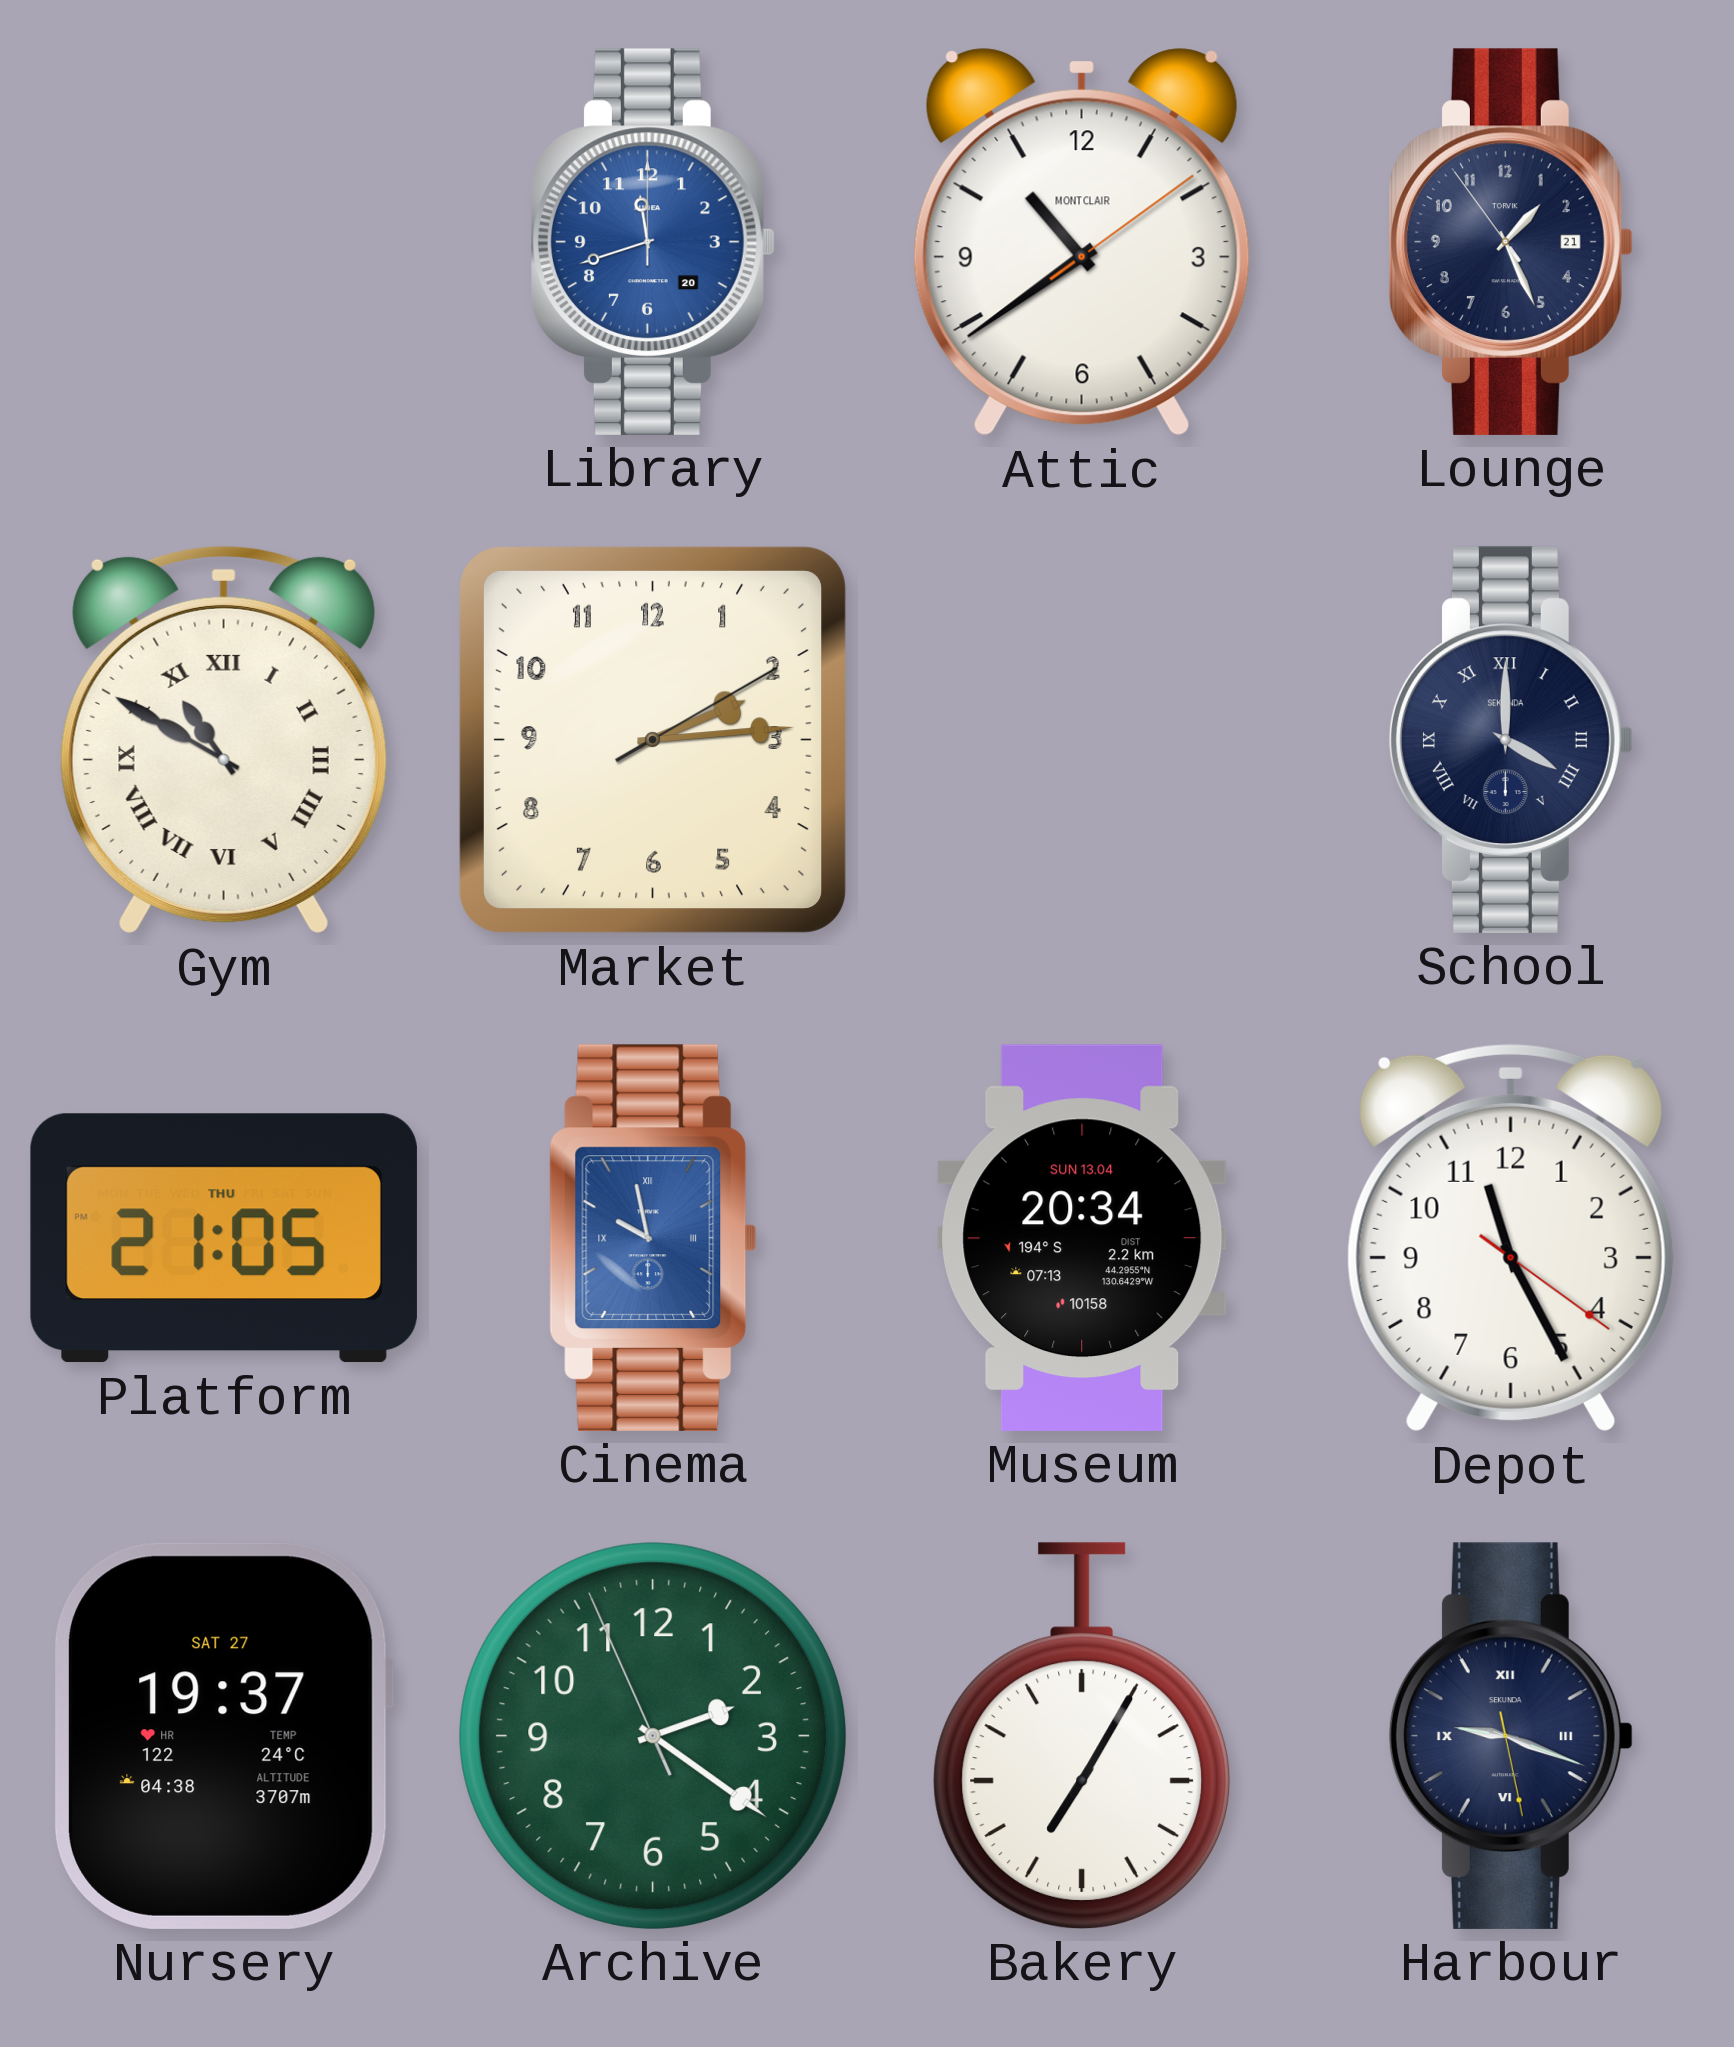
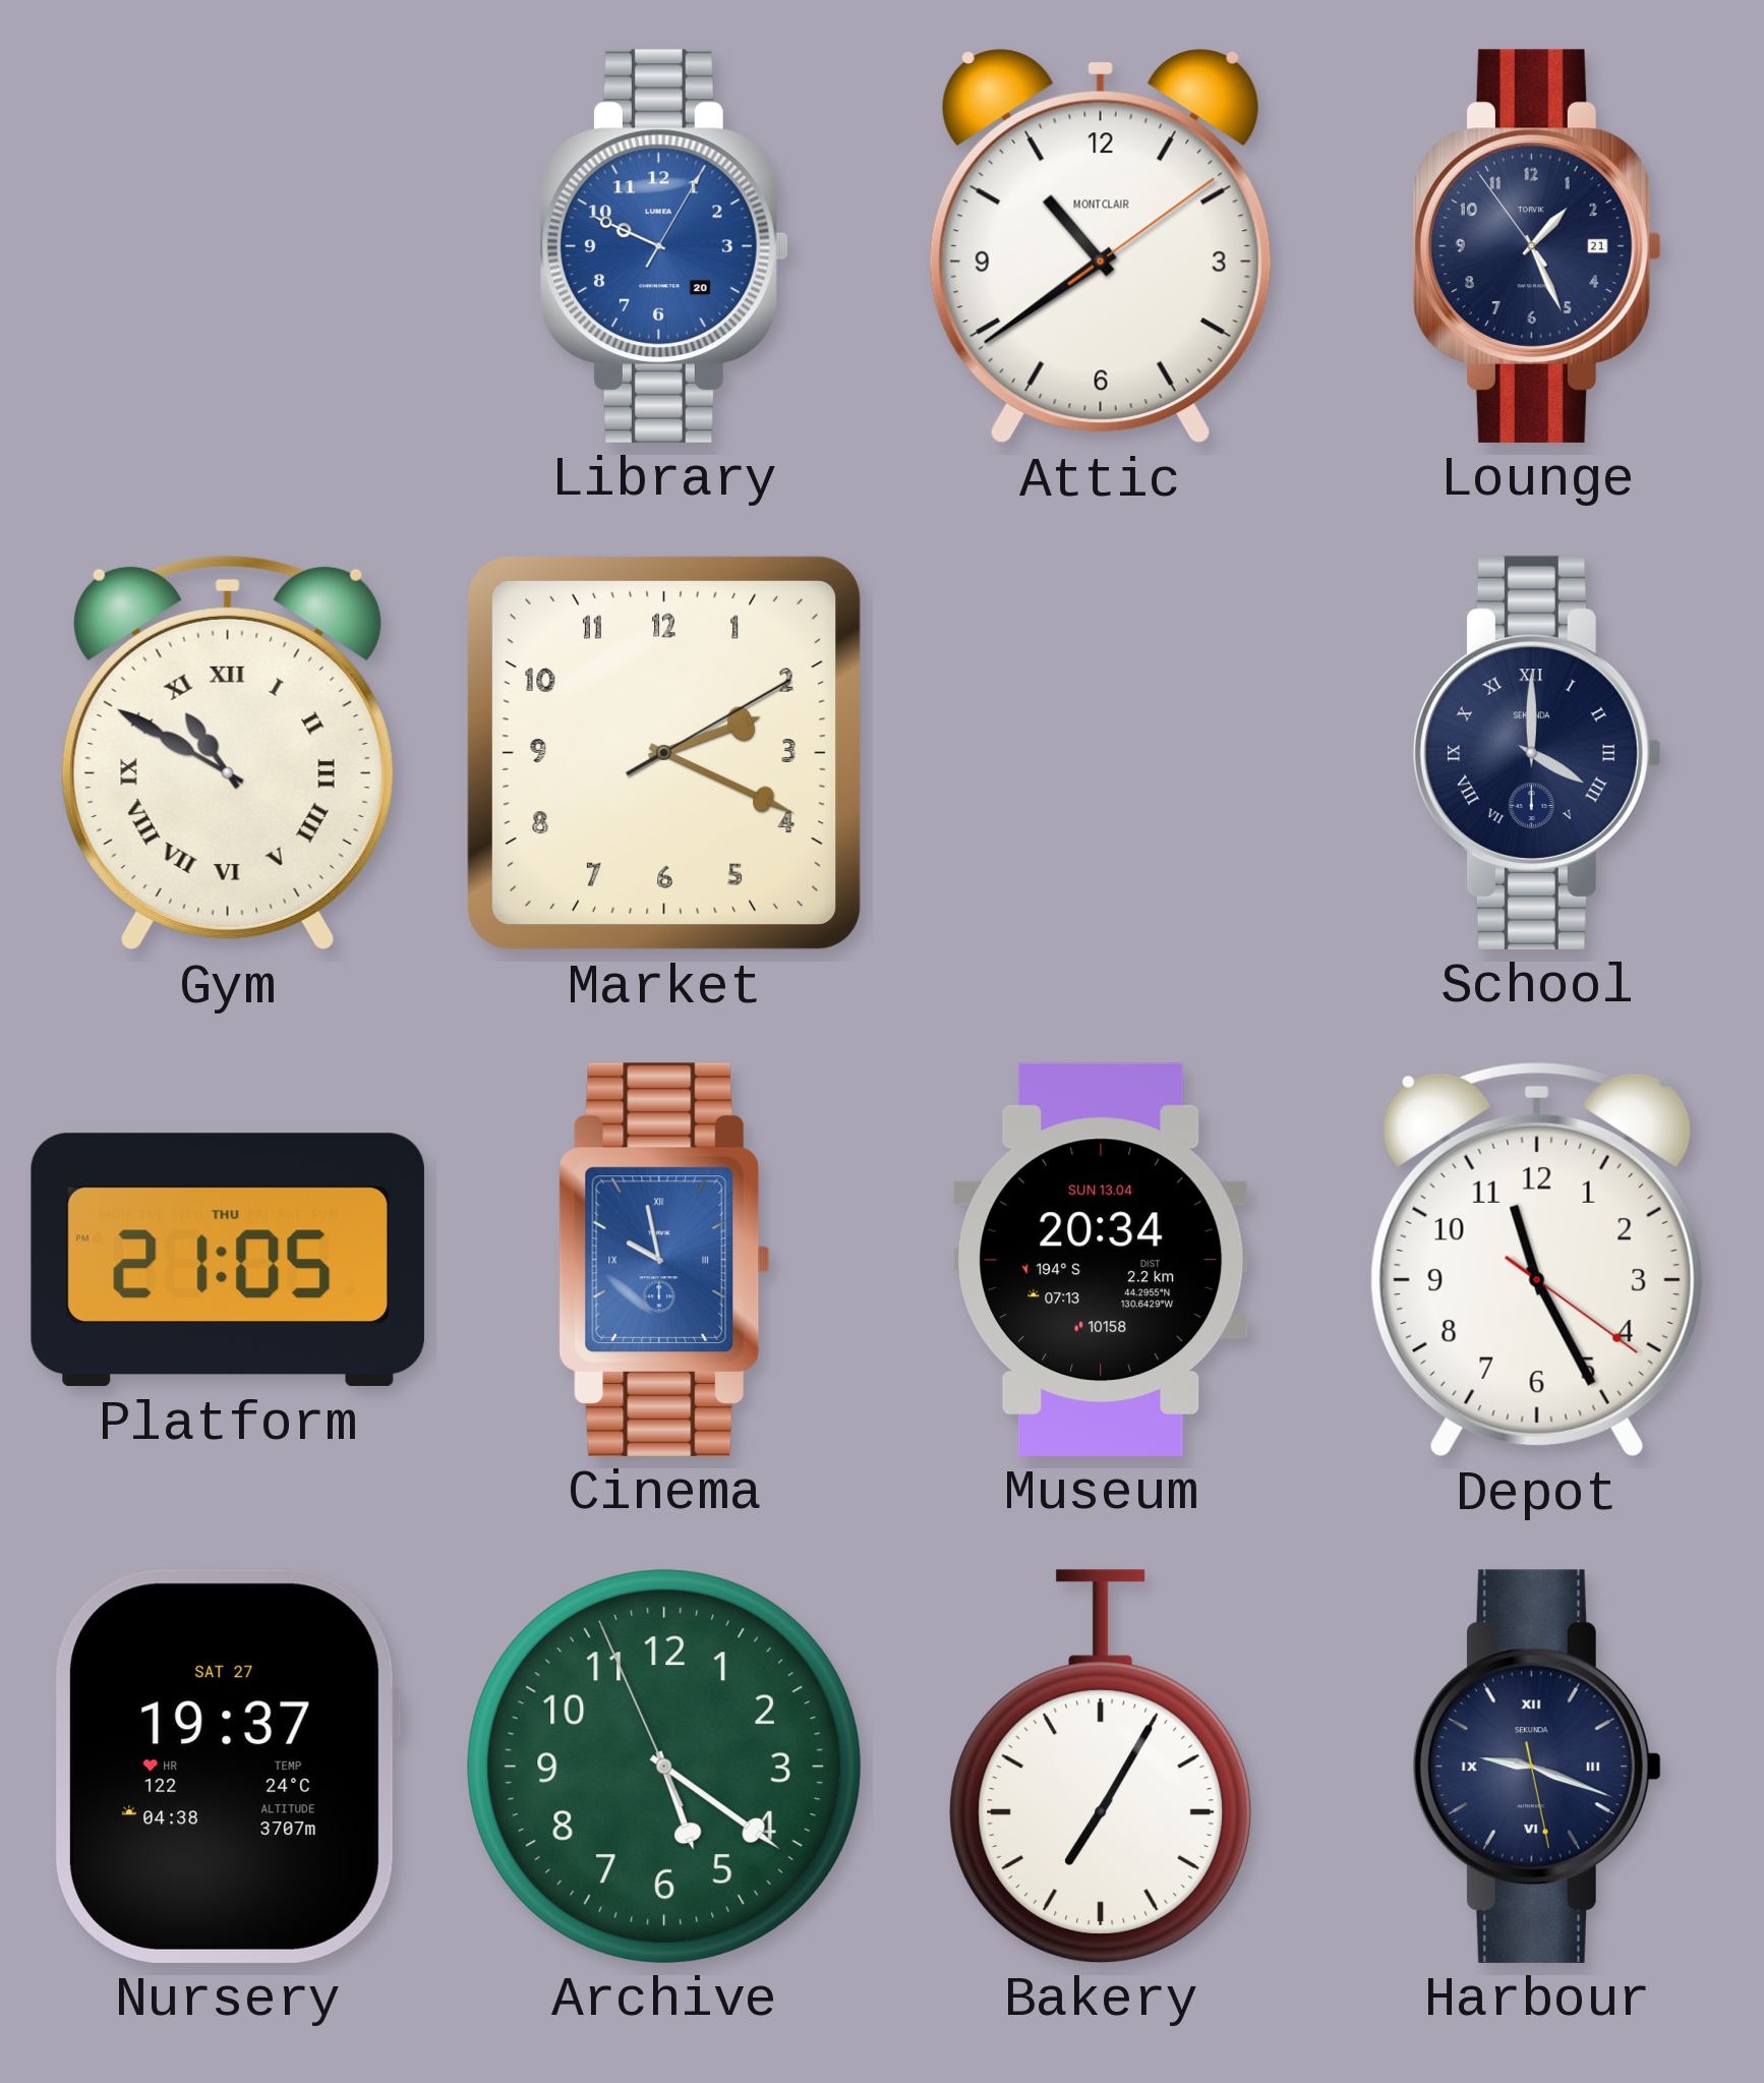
Library: 11:42 -> 9:49
Market: 2:14 -> 2:19
Archive: 2:20 -> 5:20
